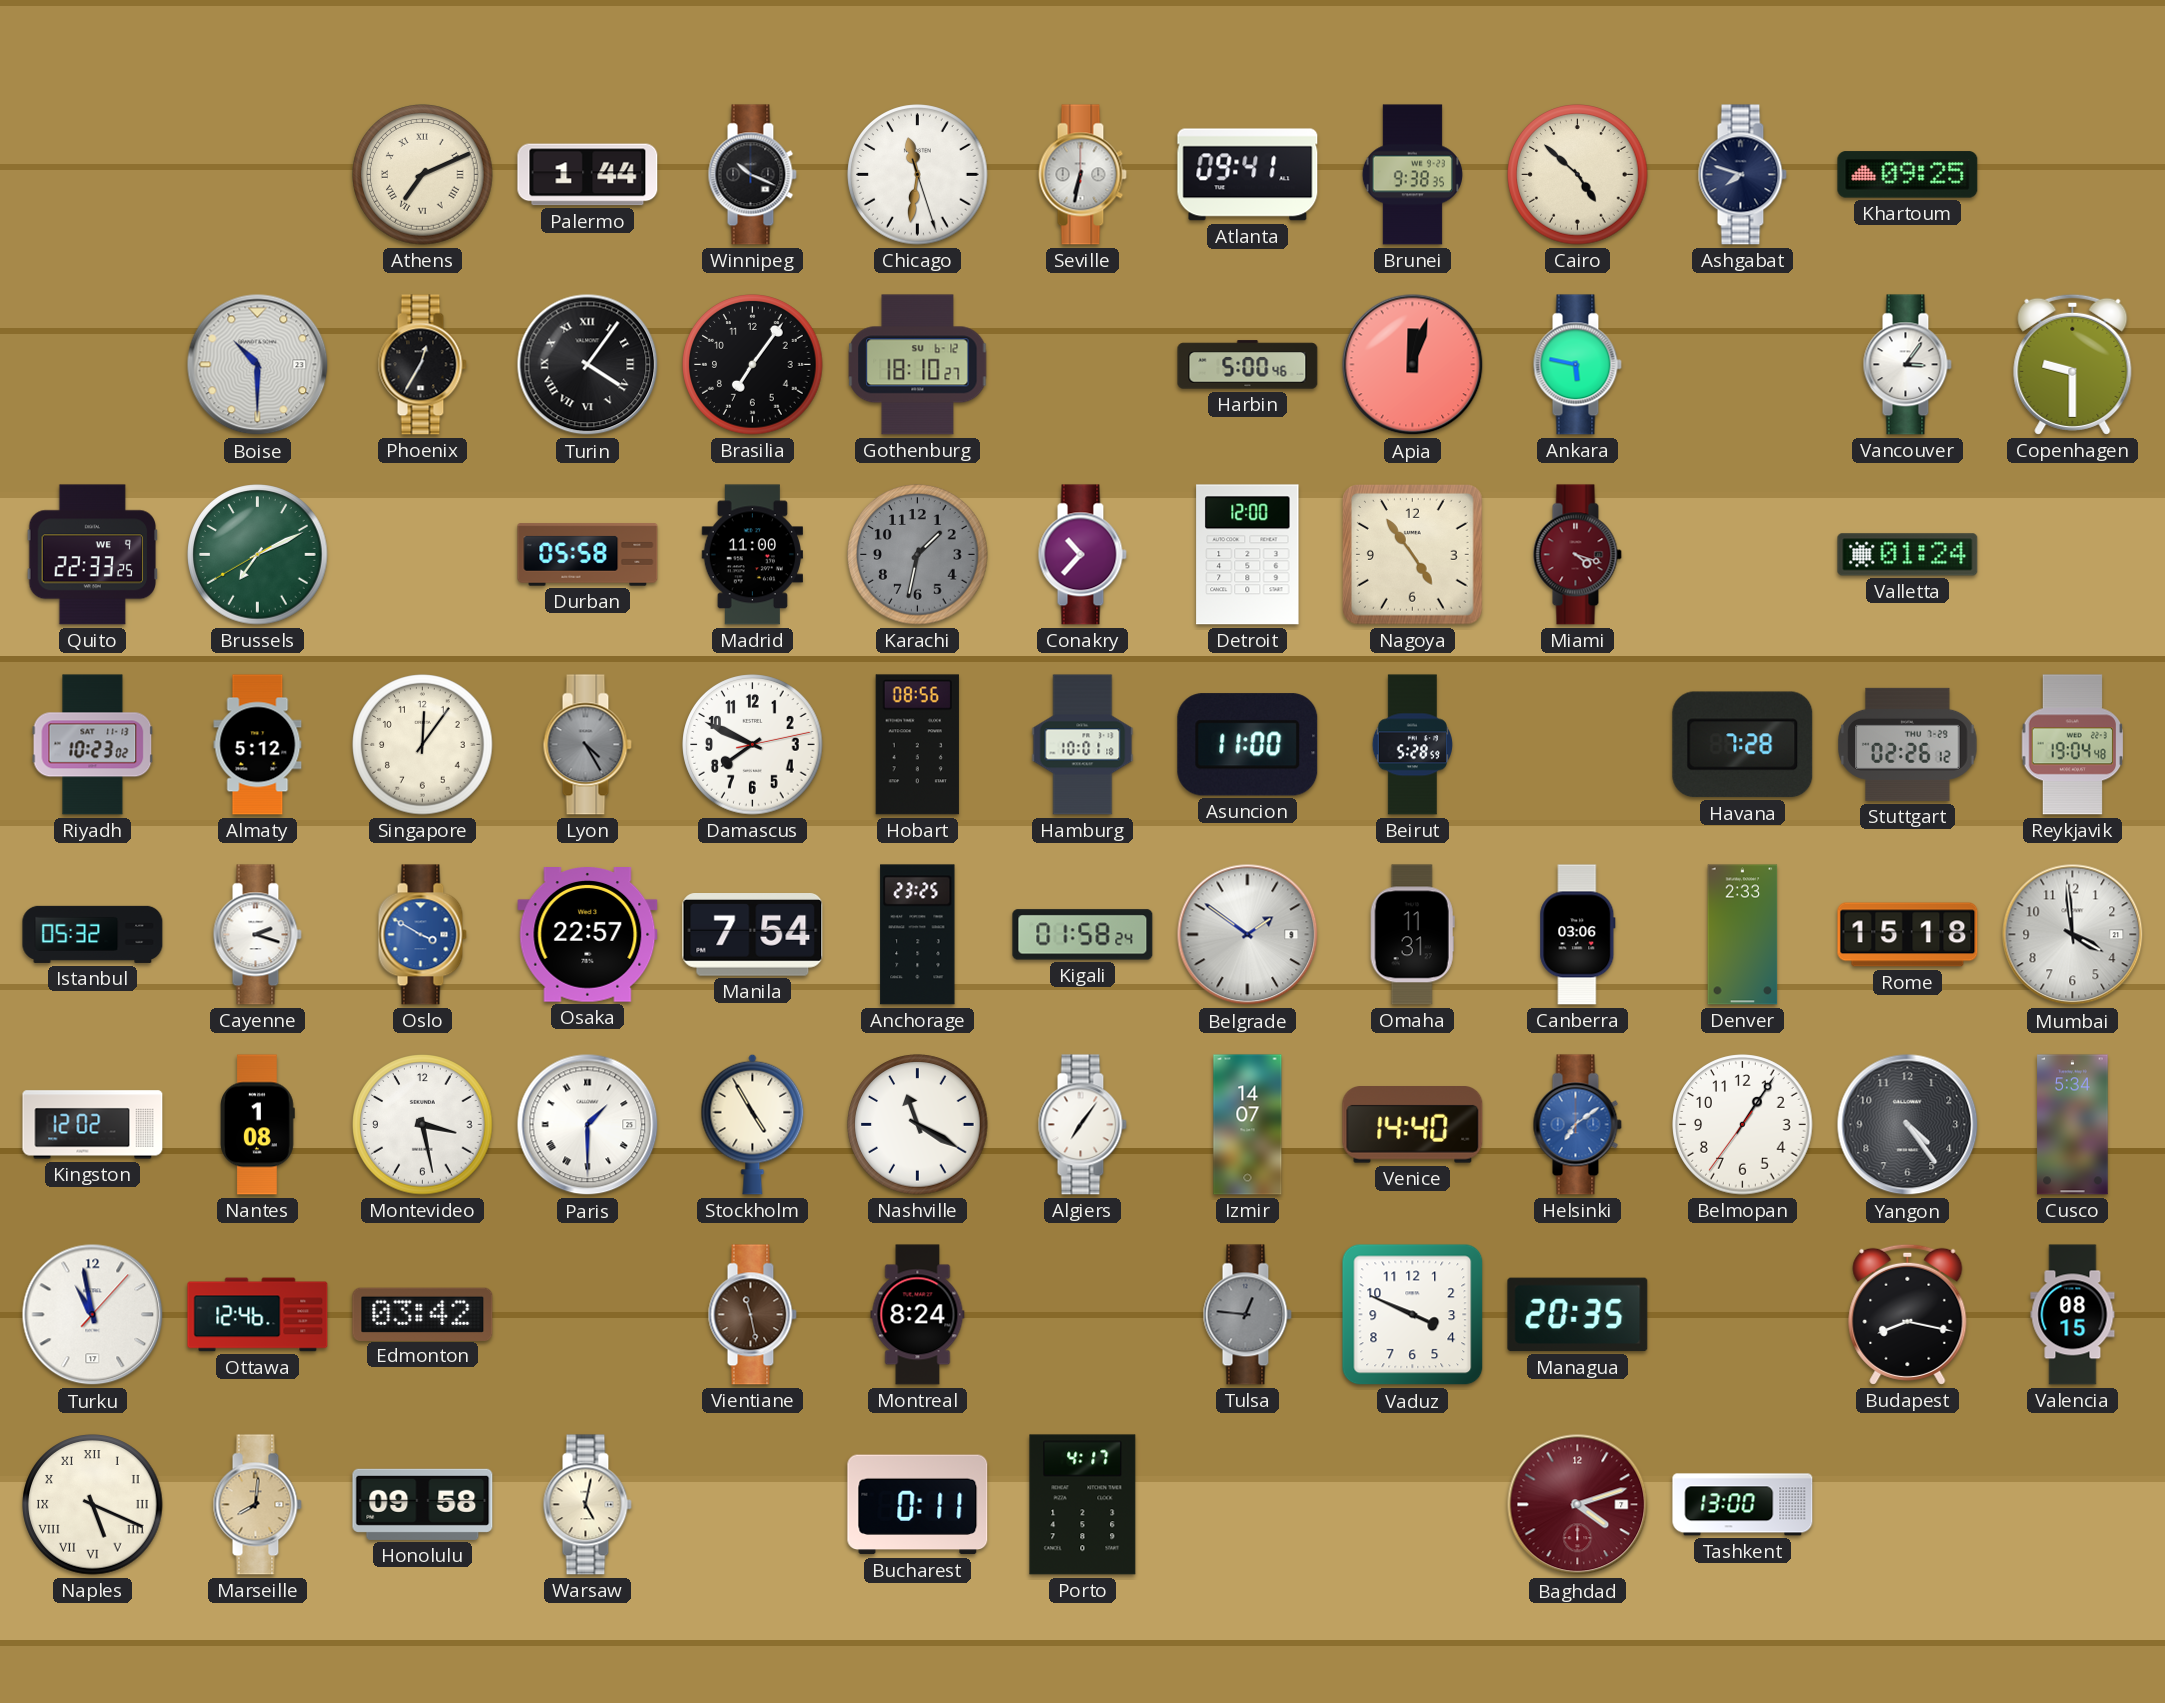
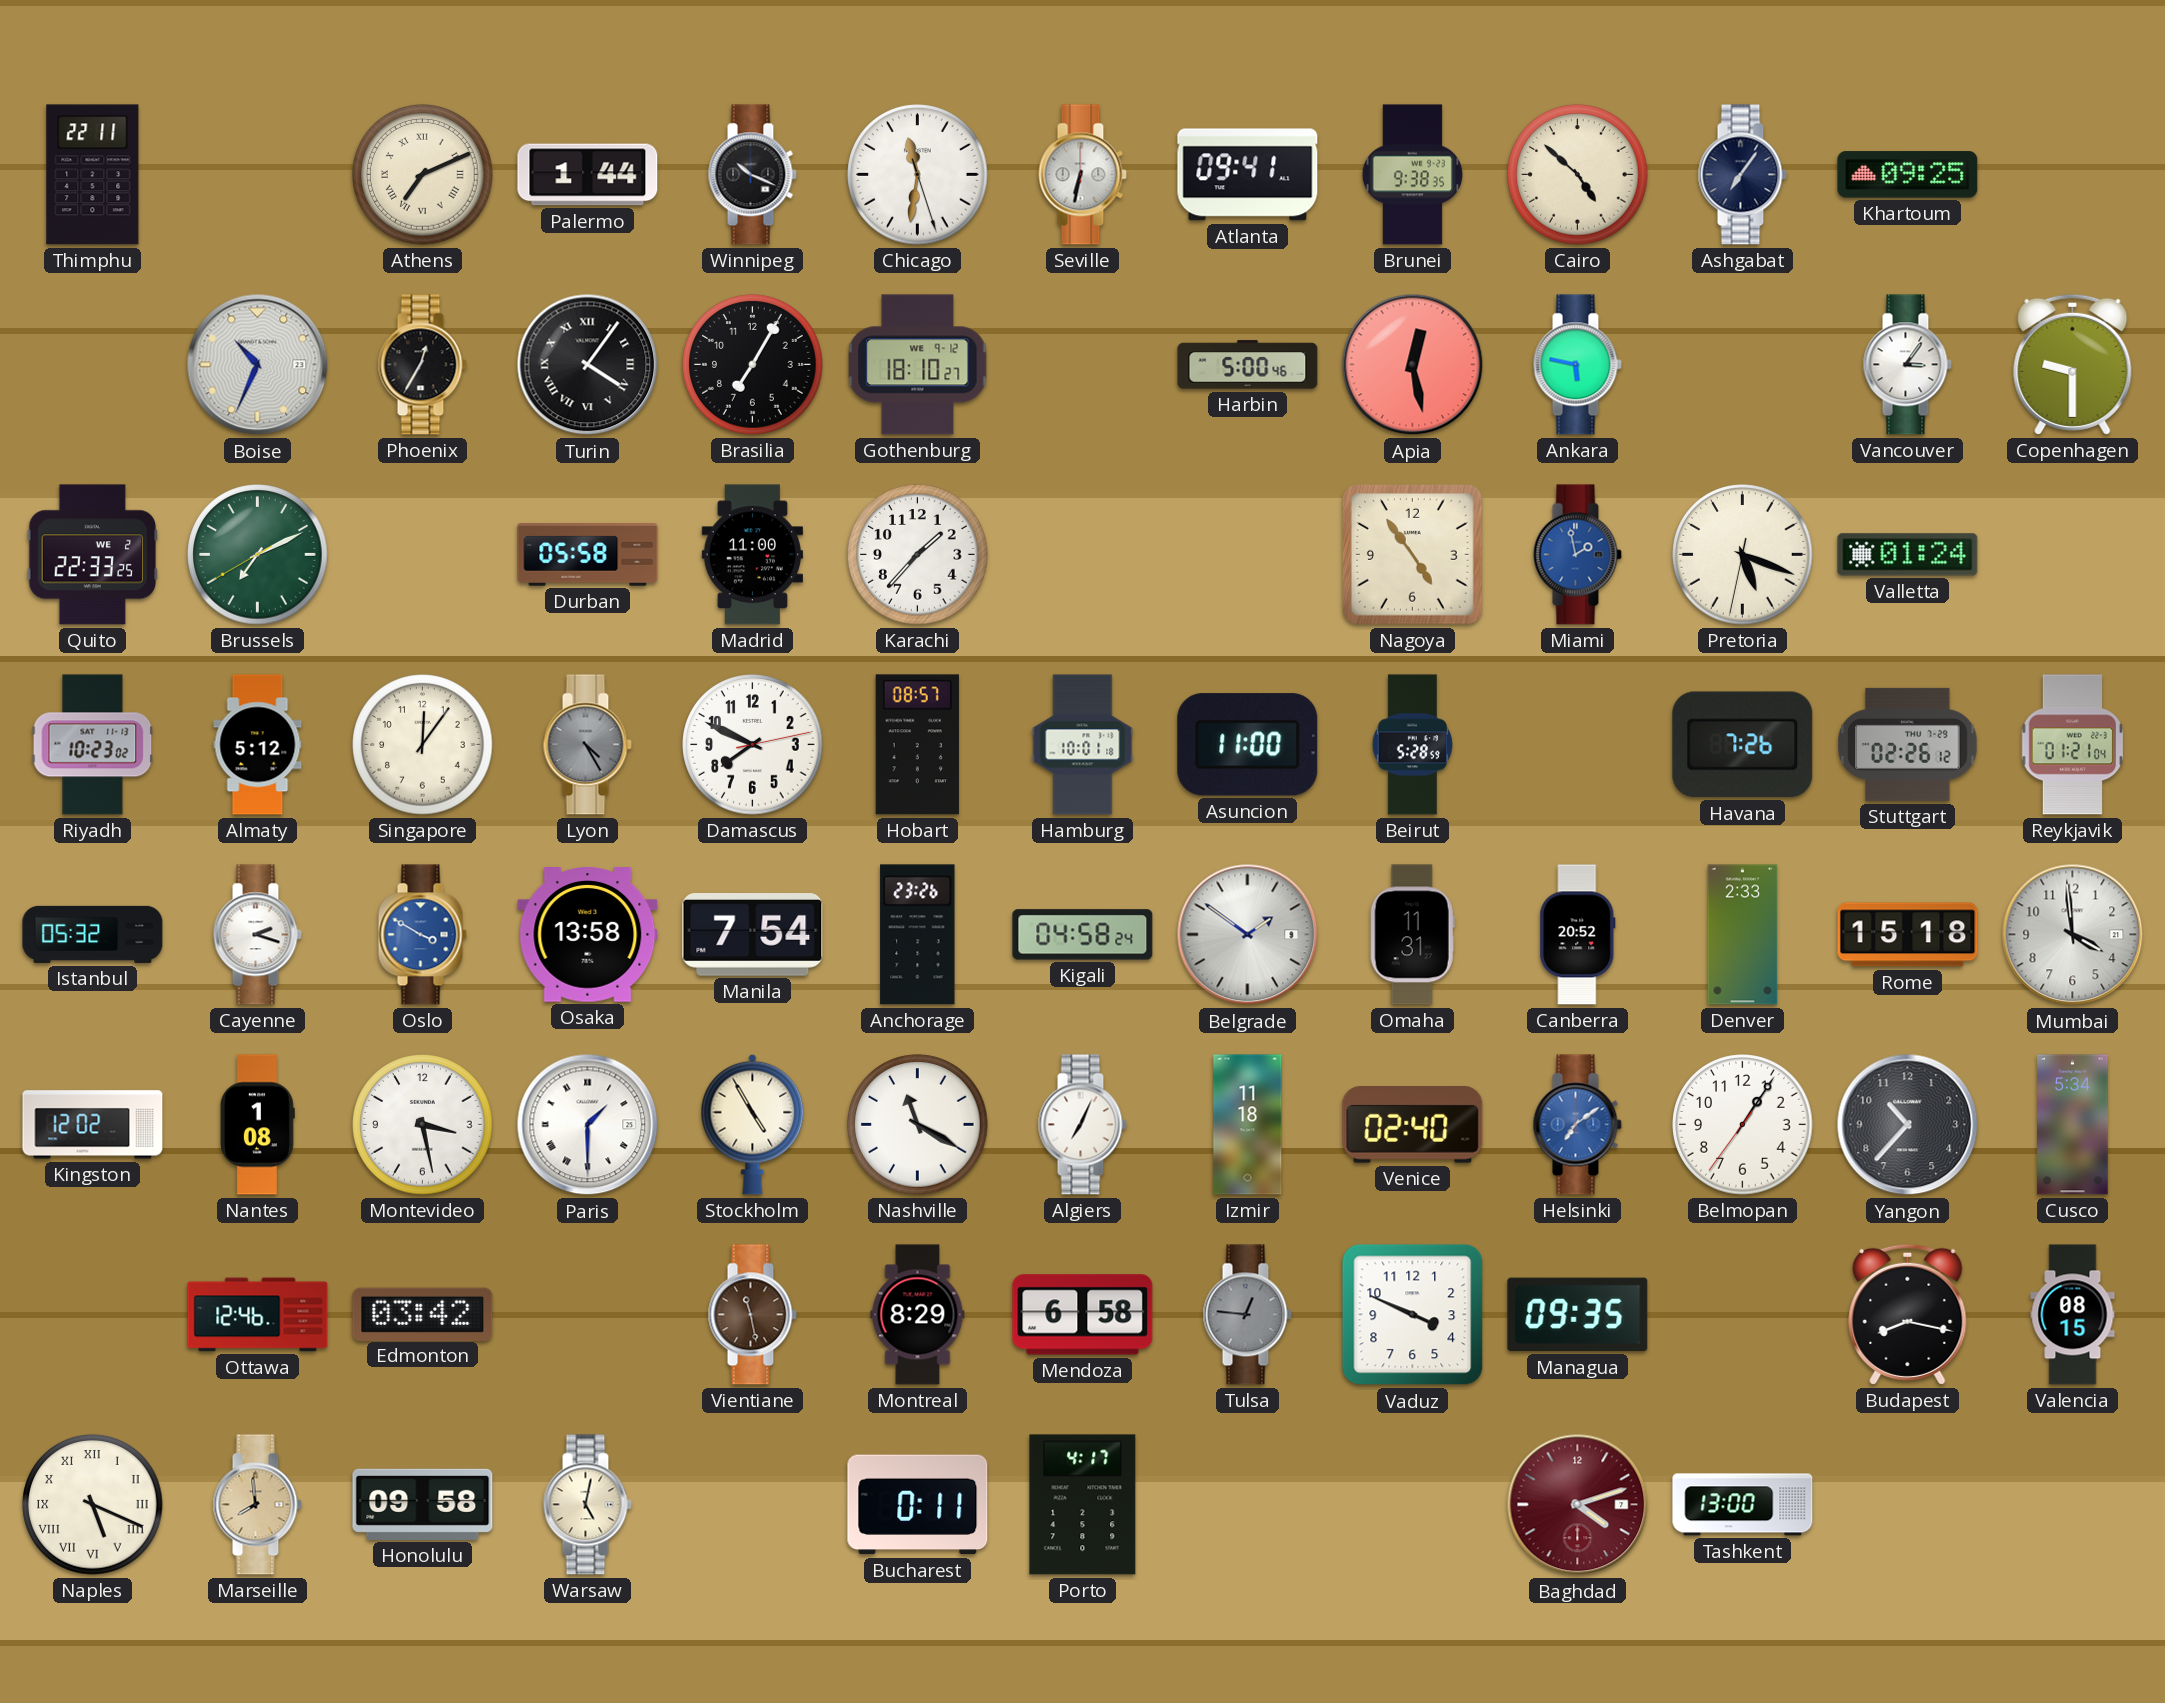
Thimphu: none -> 22:11
Ashgabat: 7:48 -> 7:06
Boise: 10:30 -> 10:34
Brasilia: 7:06 -> 7:05
Gothenburg date: SU 6-12 -> WE 9-12
Apia: 12:03 -> 12:28
Quito date: WE 9 -> WE 2
Karachi: 1:32 -> 1:37
Karachi dial: grey -> white
Conakry: 10:37 -> none
Detroit: 12:00 -> none
Miami: 4:18 -> 1:58
Miami dial: burgundy -> blue
Pretoria: none -> 5:18
Hobart: 08:56 -> 08:57
Havana: 7:28 -> 7:26
Reykjavik: 19:04 -> 01:21
Osaka: 22:57 -> 13:58
Anchorage: 23:25 -> 23:26
Kigali: 01:58 -> 04:58
Canberra: 03:06 -> 20:52
Algiers: 7:06 -> 7:04
Izmir: 14:07 -> 11:18
Venice: 14:40 -> 02:40
Yangon: 4:24 -> 10:37
Turku: 10:58 -> none
Montreal: 8:24 -> 8:29
Mendoza: none -> 6:58
Managua: 20:35 -> 09:35
Marseille: 8:01 -> 7:59
